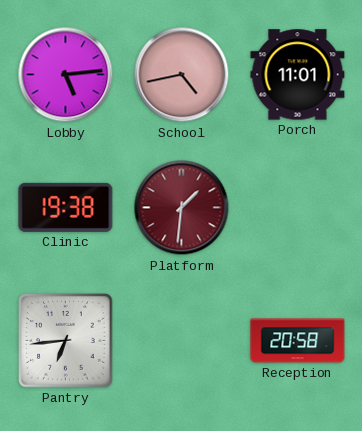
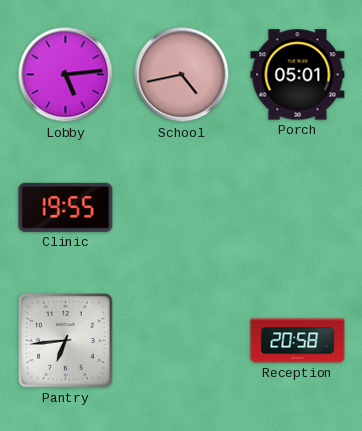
Porch: 11:01 -> 05:01
Clinic: 19:38 -> 19:55
Platform: 1:31 -> none
